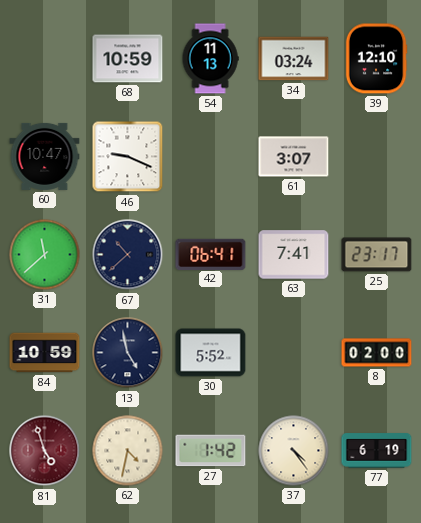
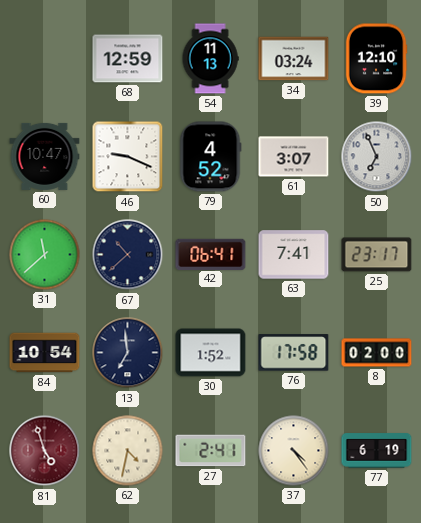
68: 10:59 -> 12:59
79: none -> 4:52
50: none -> 6:56
84: 10:59 -> 10:54
13: 4:58 -> 6:59
30: 5:52 -> 1:52
76: none -> 17:58
27: 1:42 -> 2:41
